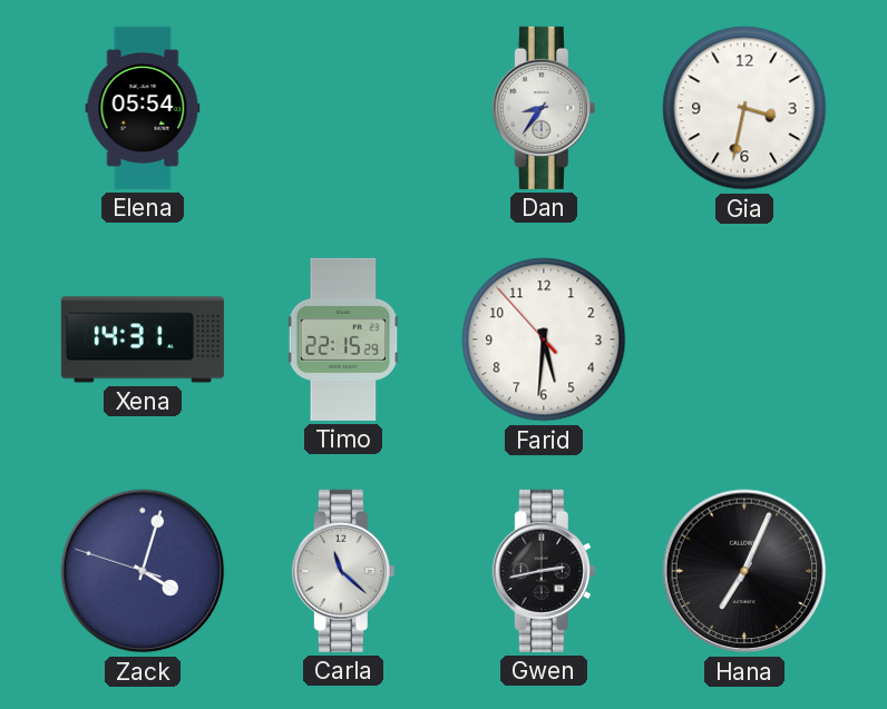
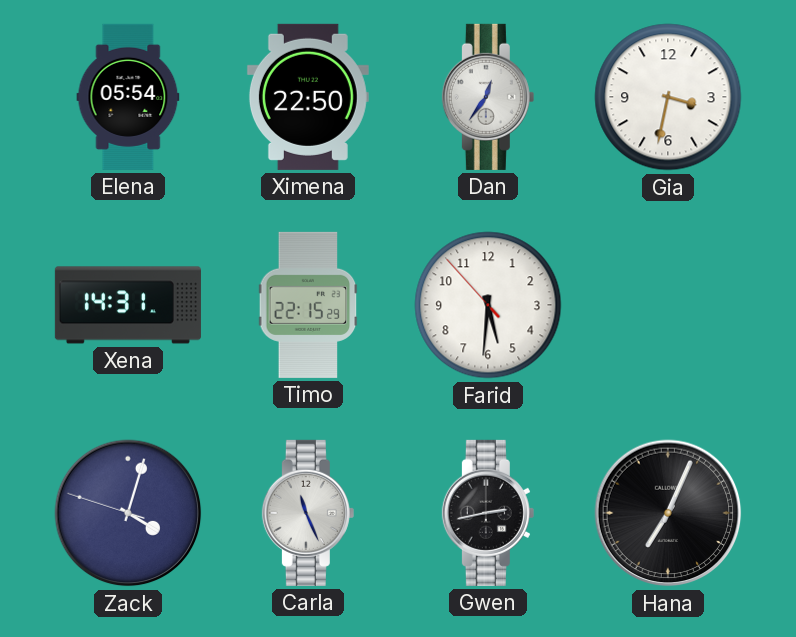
Ximena: none -> 22:50
Dan: 8:36 -> 12:36
Carla: 11:22 -> 11:26
